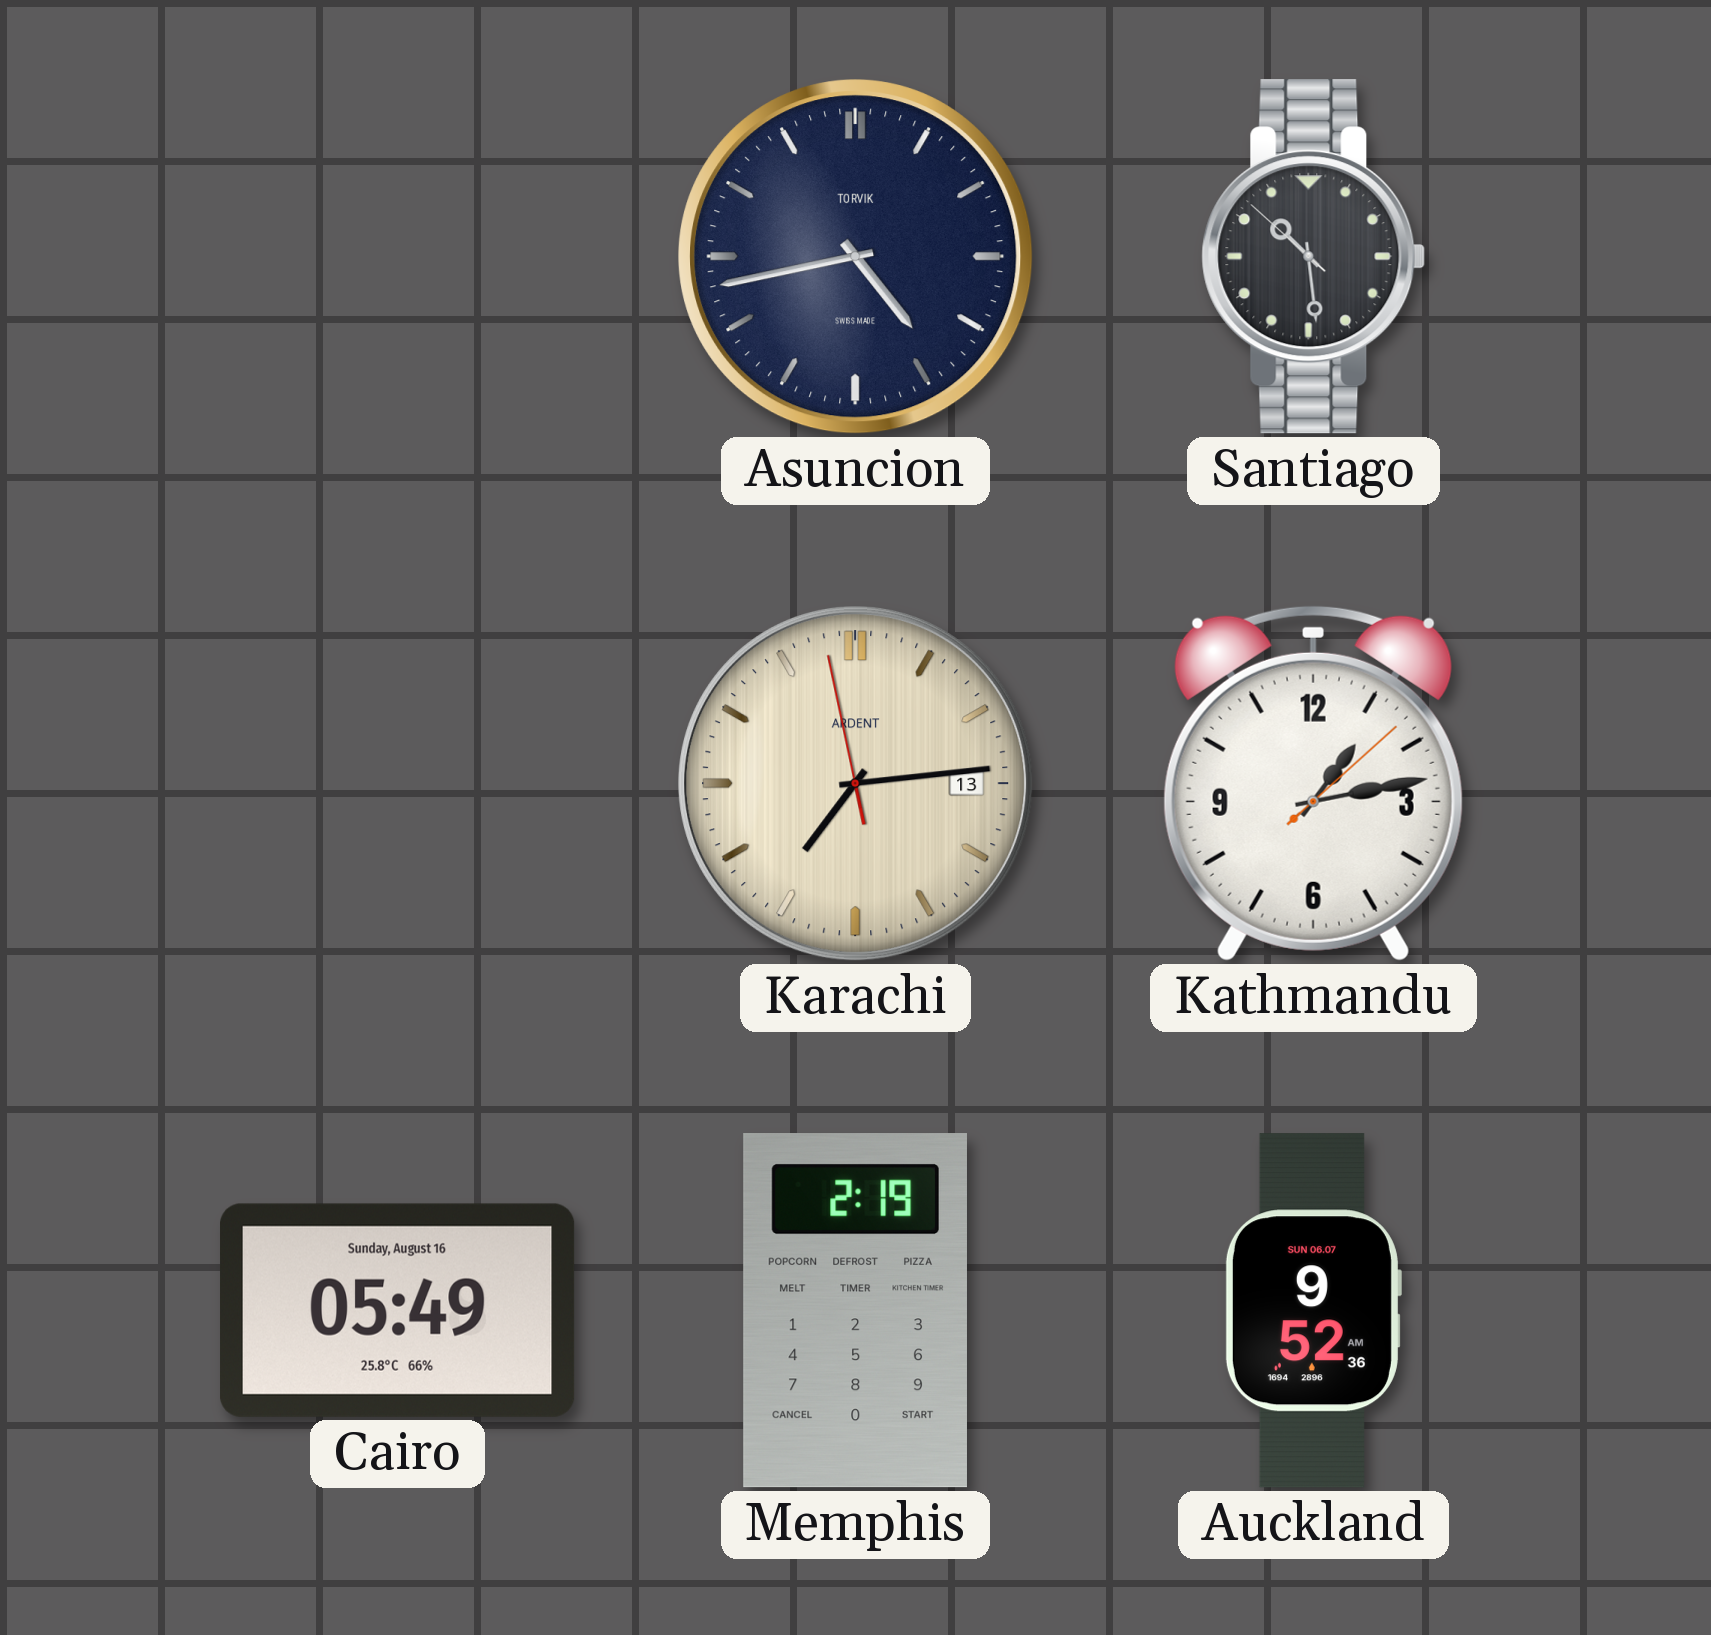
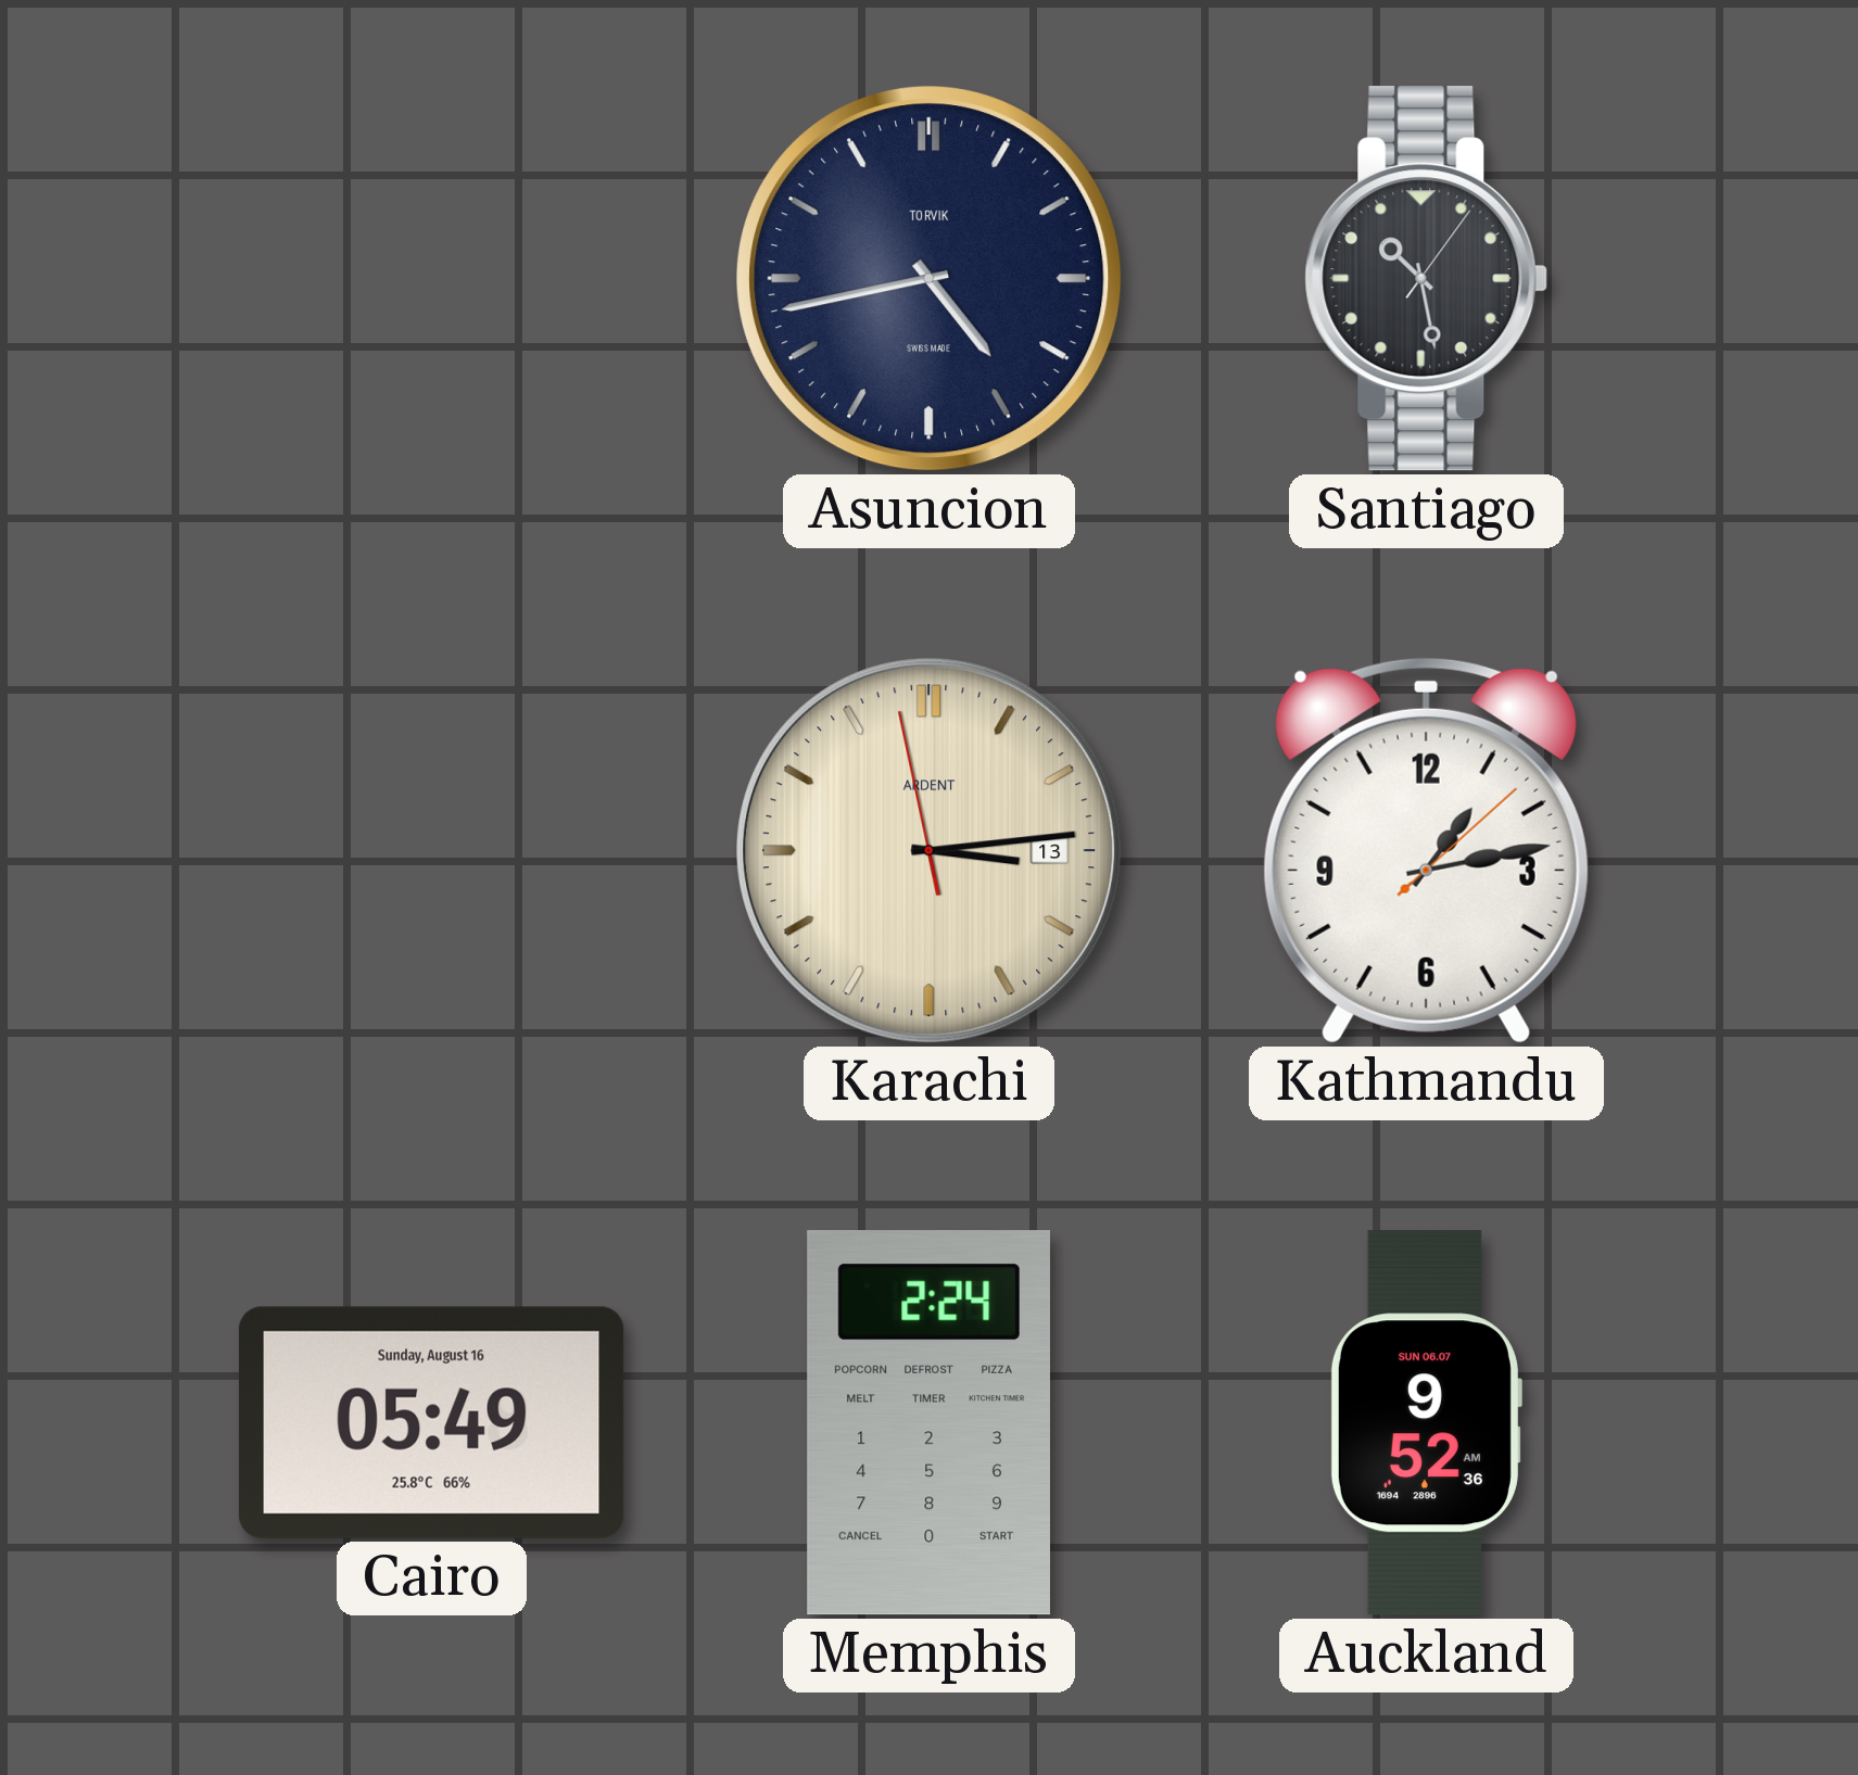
Santiago: 10:28:52 -> 10:28:06
Karachi: 7:13 -> 3:13
Memphis: 2:19 -> 2:24
